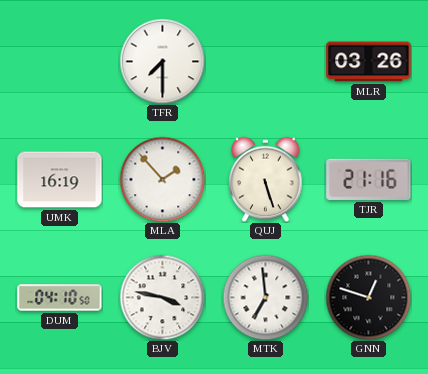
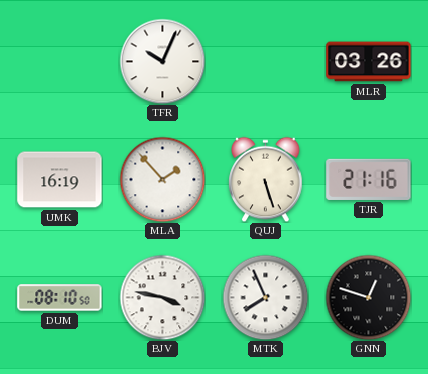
TFR: 7:30 -> 10:04
DUM: 04:10 -> 08:10
MTK: 6:59 -> 7:56
